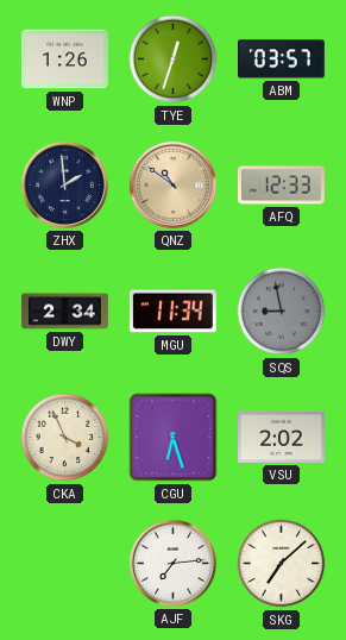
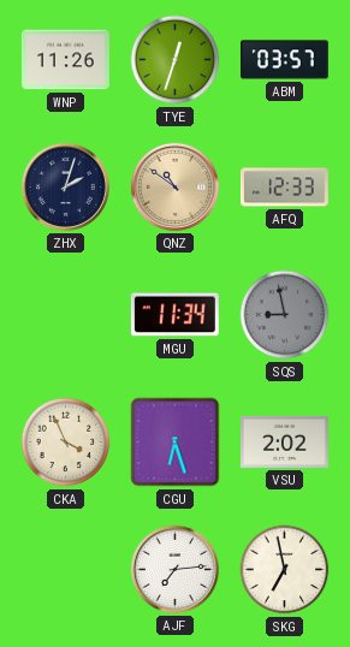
WNP: 1:26 -> 11:26
ZHX: 1:59 -> 2:03
DWY: 2:34 -> none
SKG: 7:08 -> 6:58
